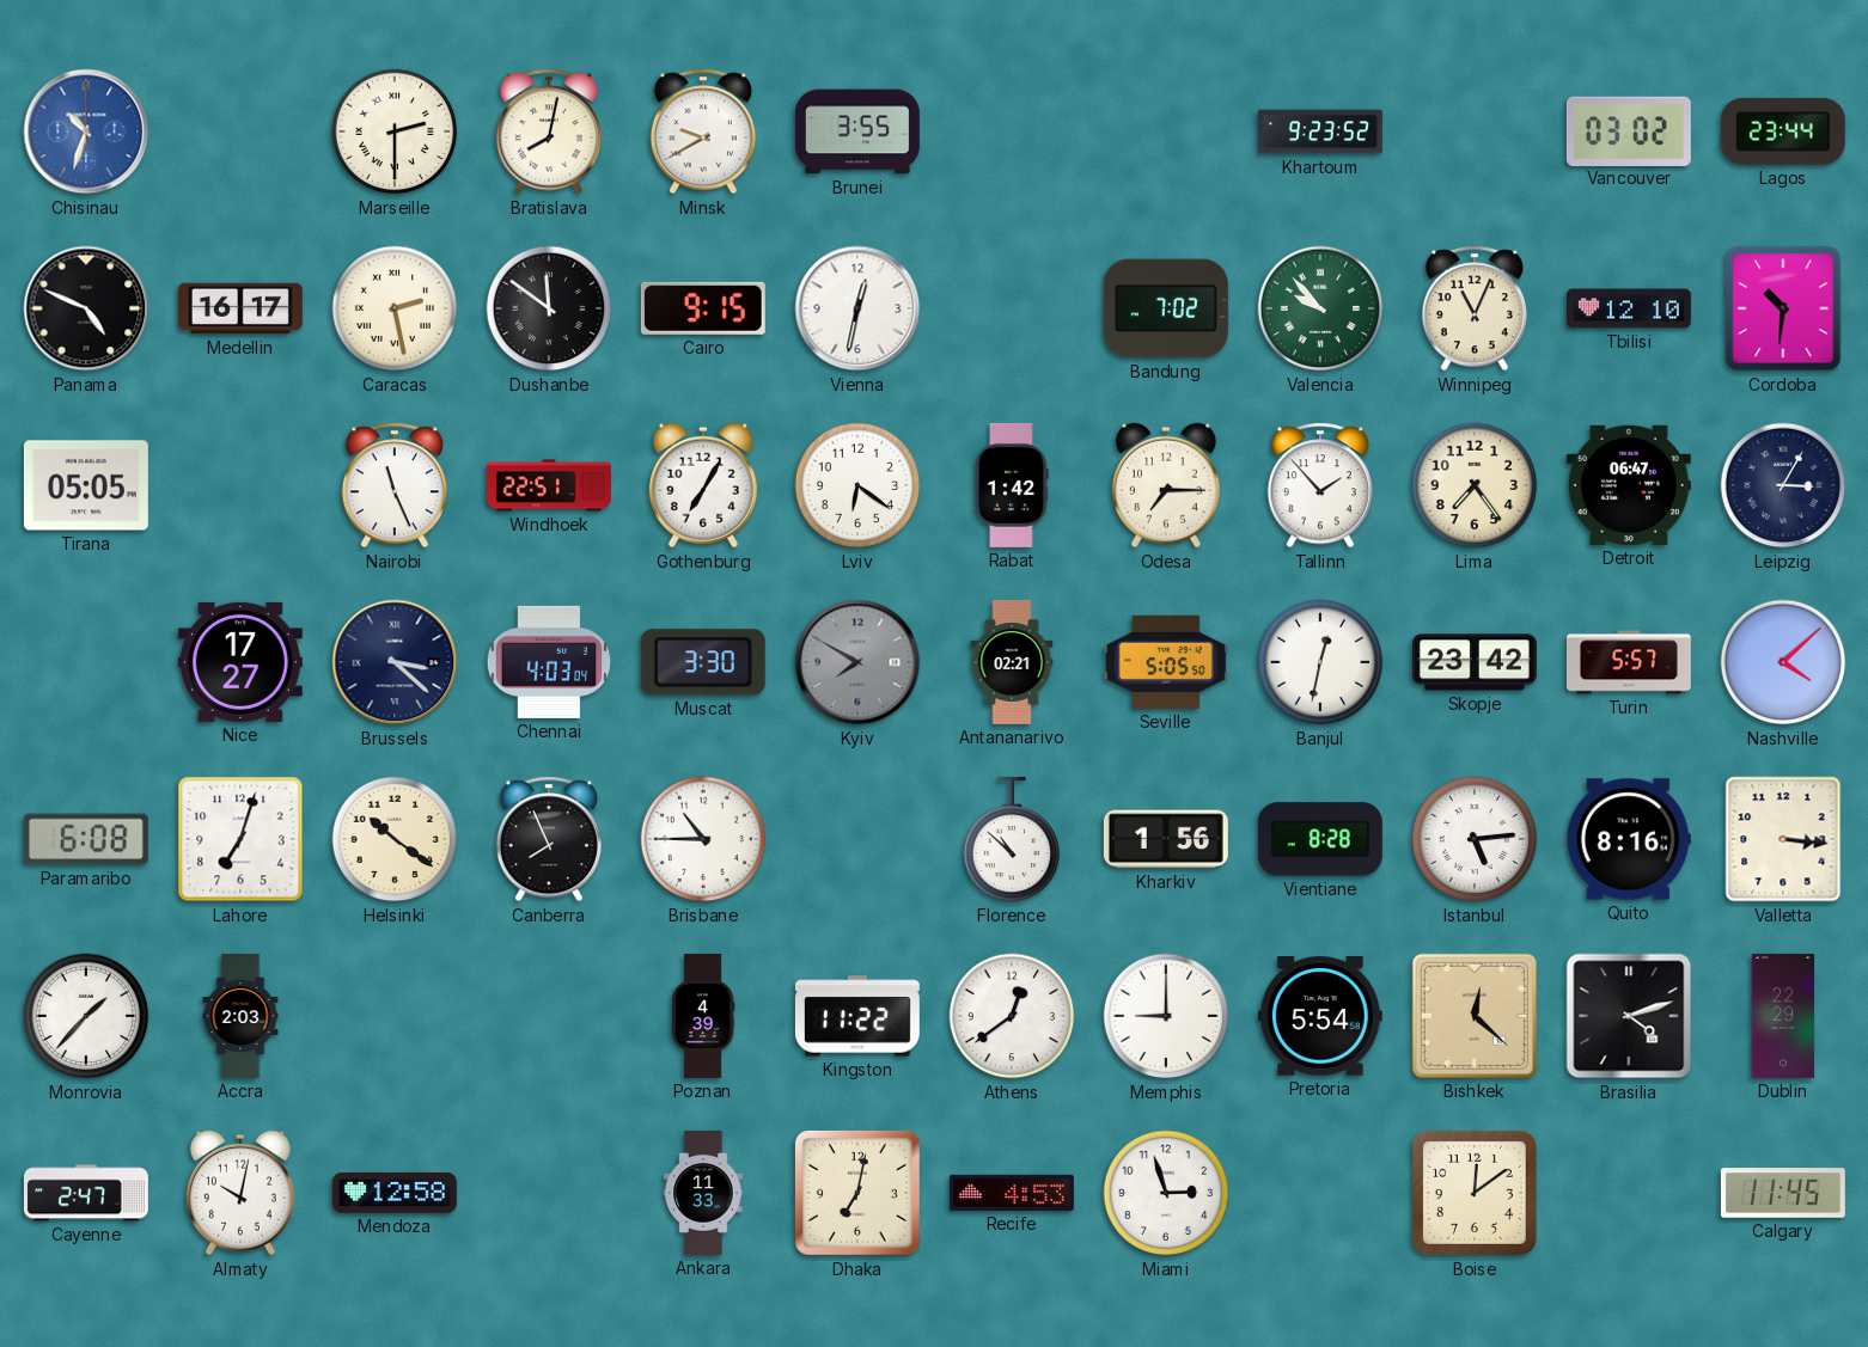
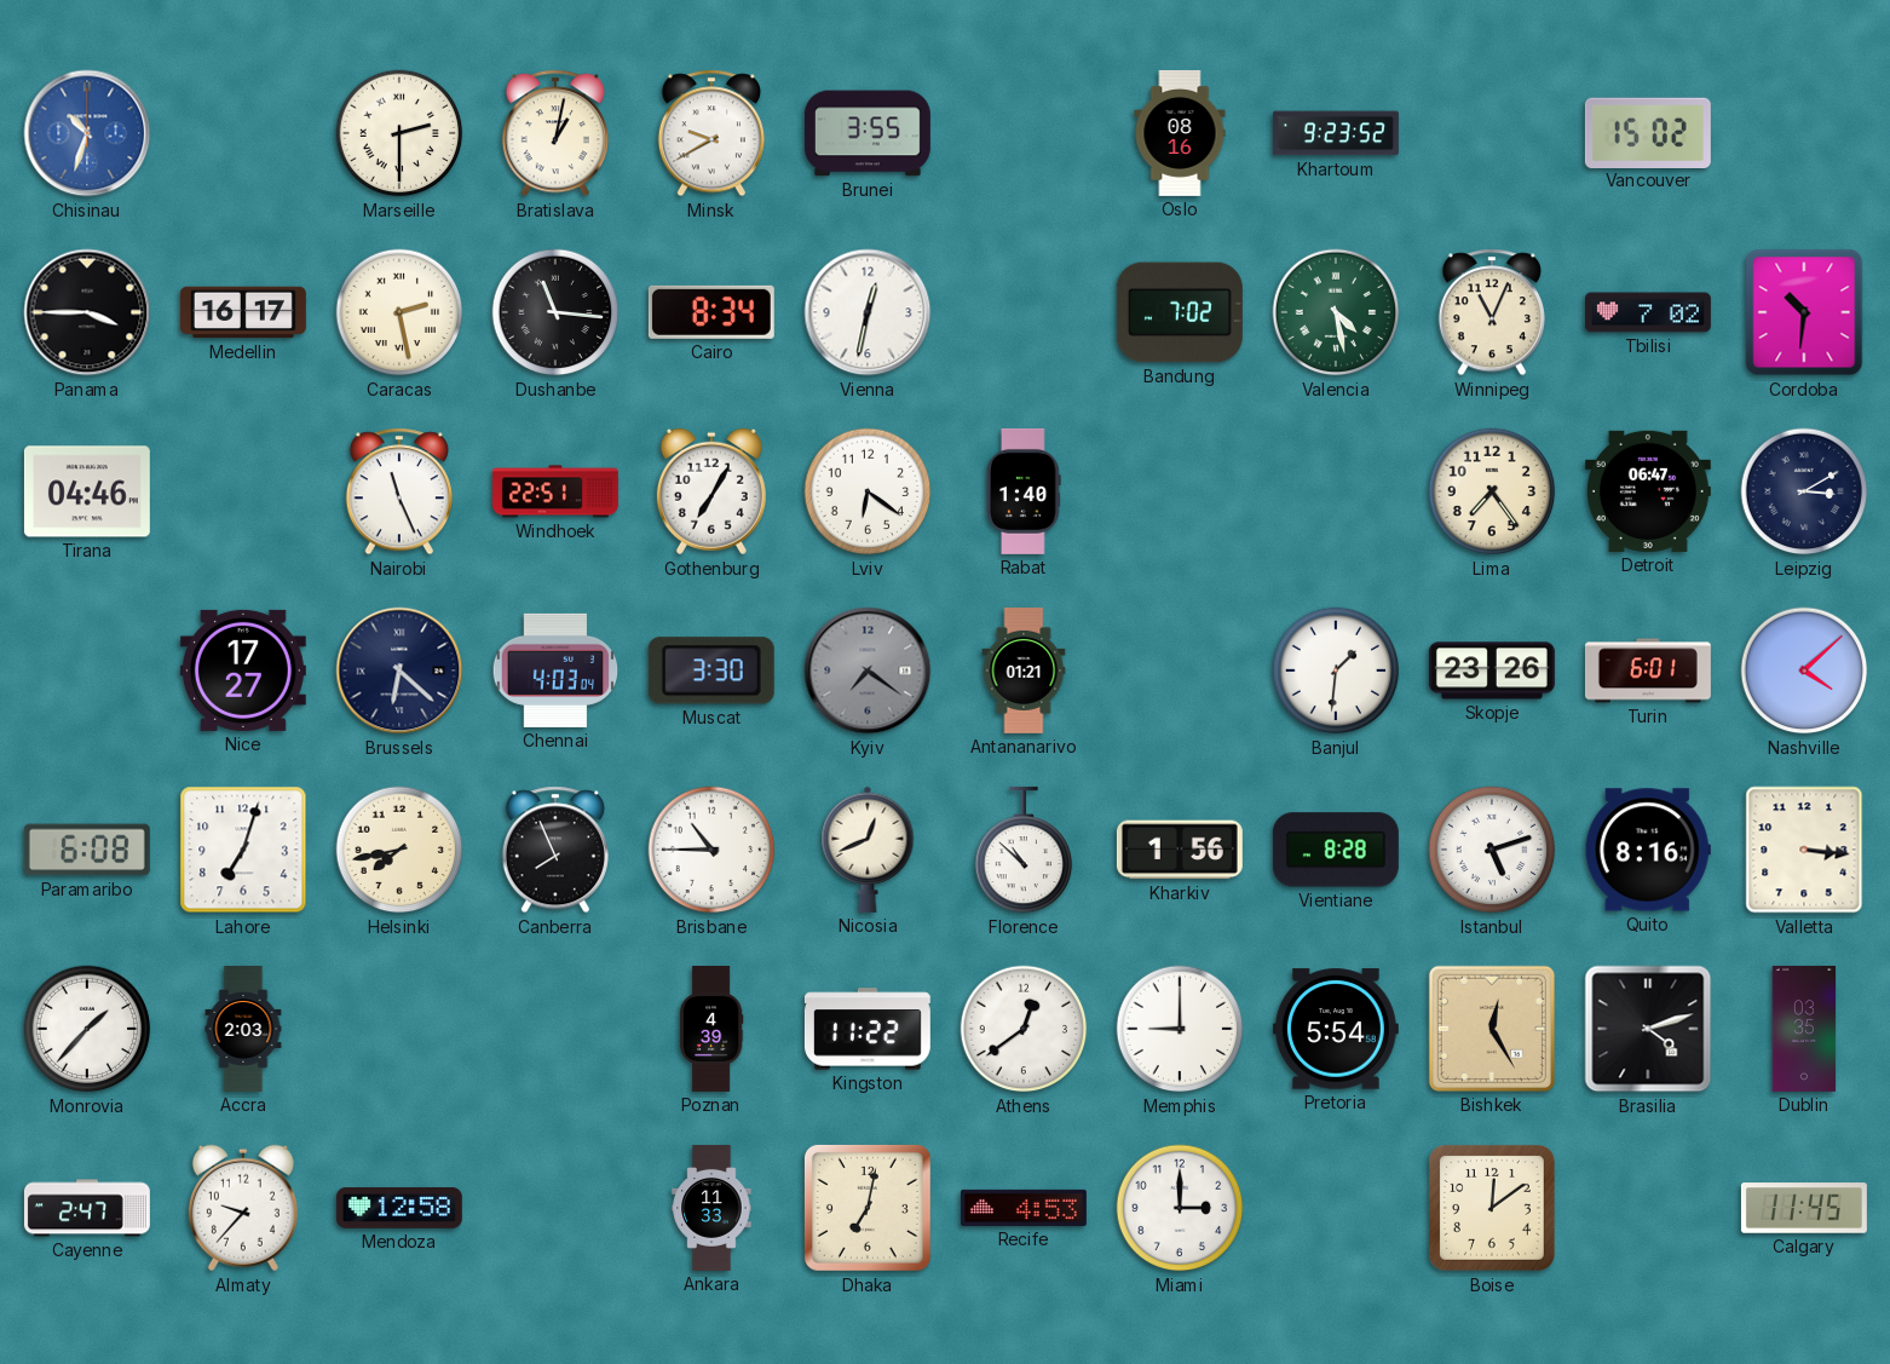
Bratislava: 8:02 -> 1:02
Oslo: none -> 08:16
Vancouver: 03:02 -> 15:02
Lagos: 23:44 -> none
Panama: 4:49 -> 3:45
Dushanbe: 11:51 -> 11:16
Cairo: 9:15 -> 8:34
Valencia: 9:53 -> 4:28
Tbilisi: 12:10 -> 7:02
Tirana: 05:05 -> 04:46
Rabat: 1:42 -> 1:40
Odesa: 7:15 -> none
Tallinn: 1:53 -> none
Leipzig: 3:05 -> 3:10
Brussels: 3:22 -> 6:22
Kyiv: 7:50 -> 7:21
Antananarivo: 02:21 -> 01:21
Seville: 5:05 -> none
Banjul: 12:32 -> 1:31
Skopje: 23:42 -> 23:26
Turin: 5:57 -> 6:01
Helsinki: 10:21 -> 7:43
Nicosia: none -> 12:41
Istanbul: 5:14 -> 5:12
Bishkek: 12:22 -> 12:25
Dublin: 22:29 -> 03:35
Almaty: 10:02 -> 9:37
Miami: 2:57 -> 3:00
